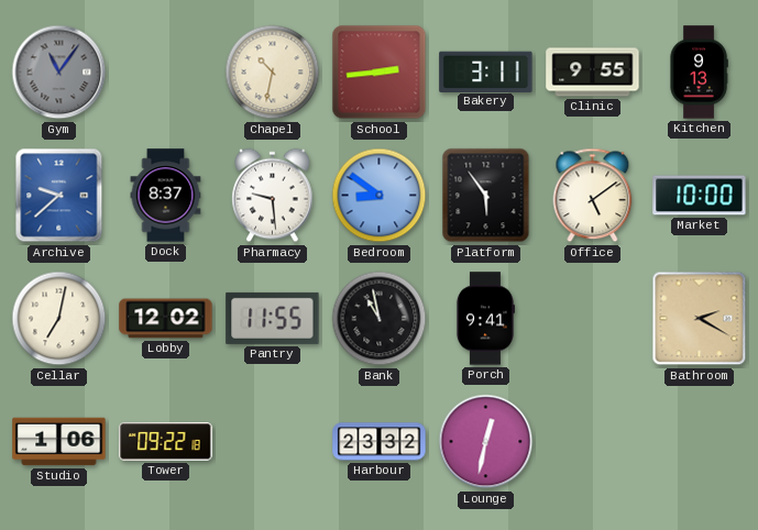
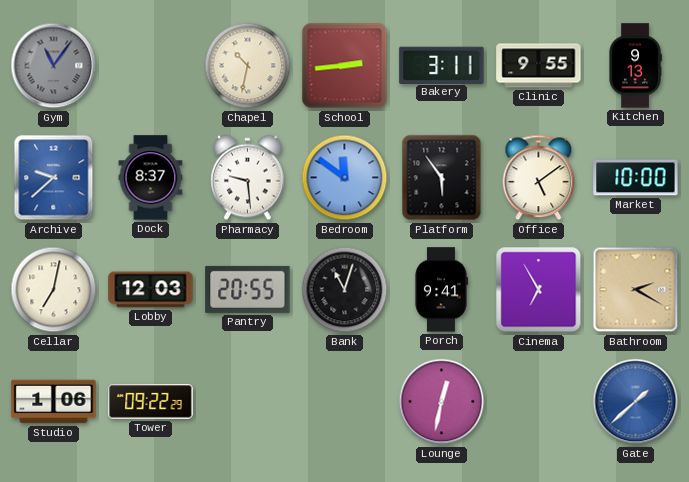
Bedroom: 8:51 -> 11:51
Lobby: 12:02 -> 12:03
Pantry: 11:55 -> 20:55
Bank: 10:58 -> 11:03
Cinema: none -> 6:55
Tower: 09:22:18 -> 09:22:29
Harbour: 23:32 -> none
Gate: none -> 1:38
